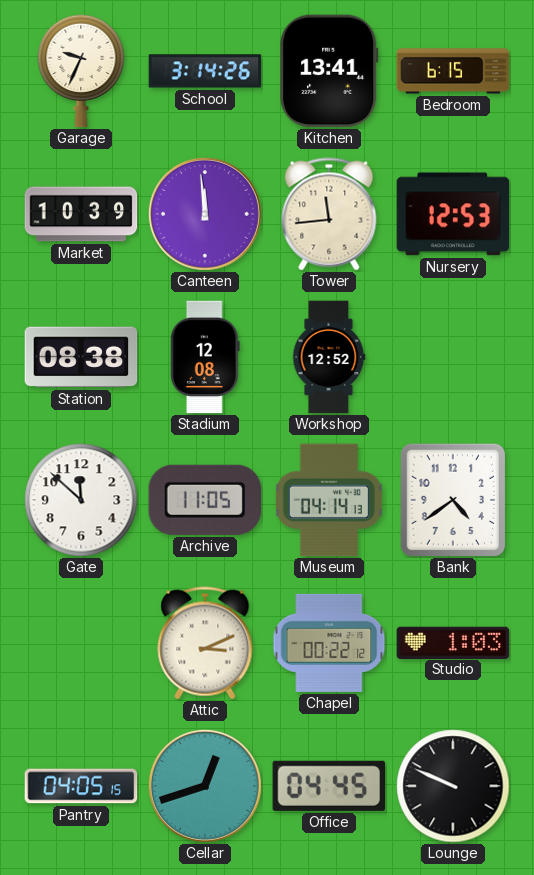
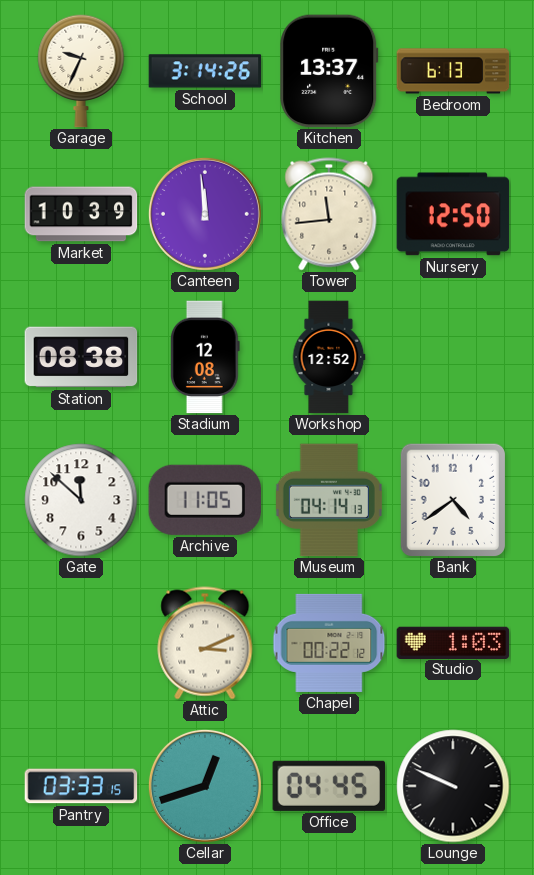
Kitchen: 13:41 -> 13:37
Bedroom: 6:15 -> 6:13
Nursery: 12:53 -> 12:50
Pantry: 04:05 -> 03:33
